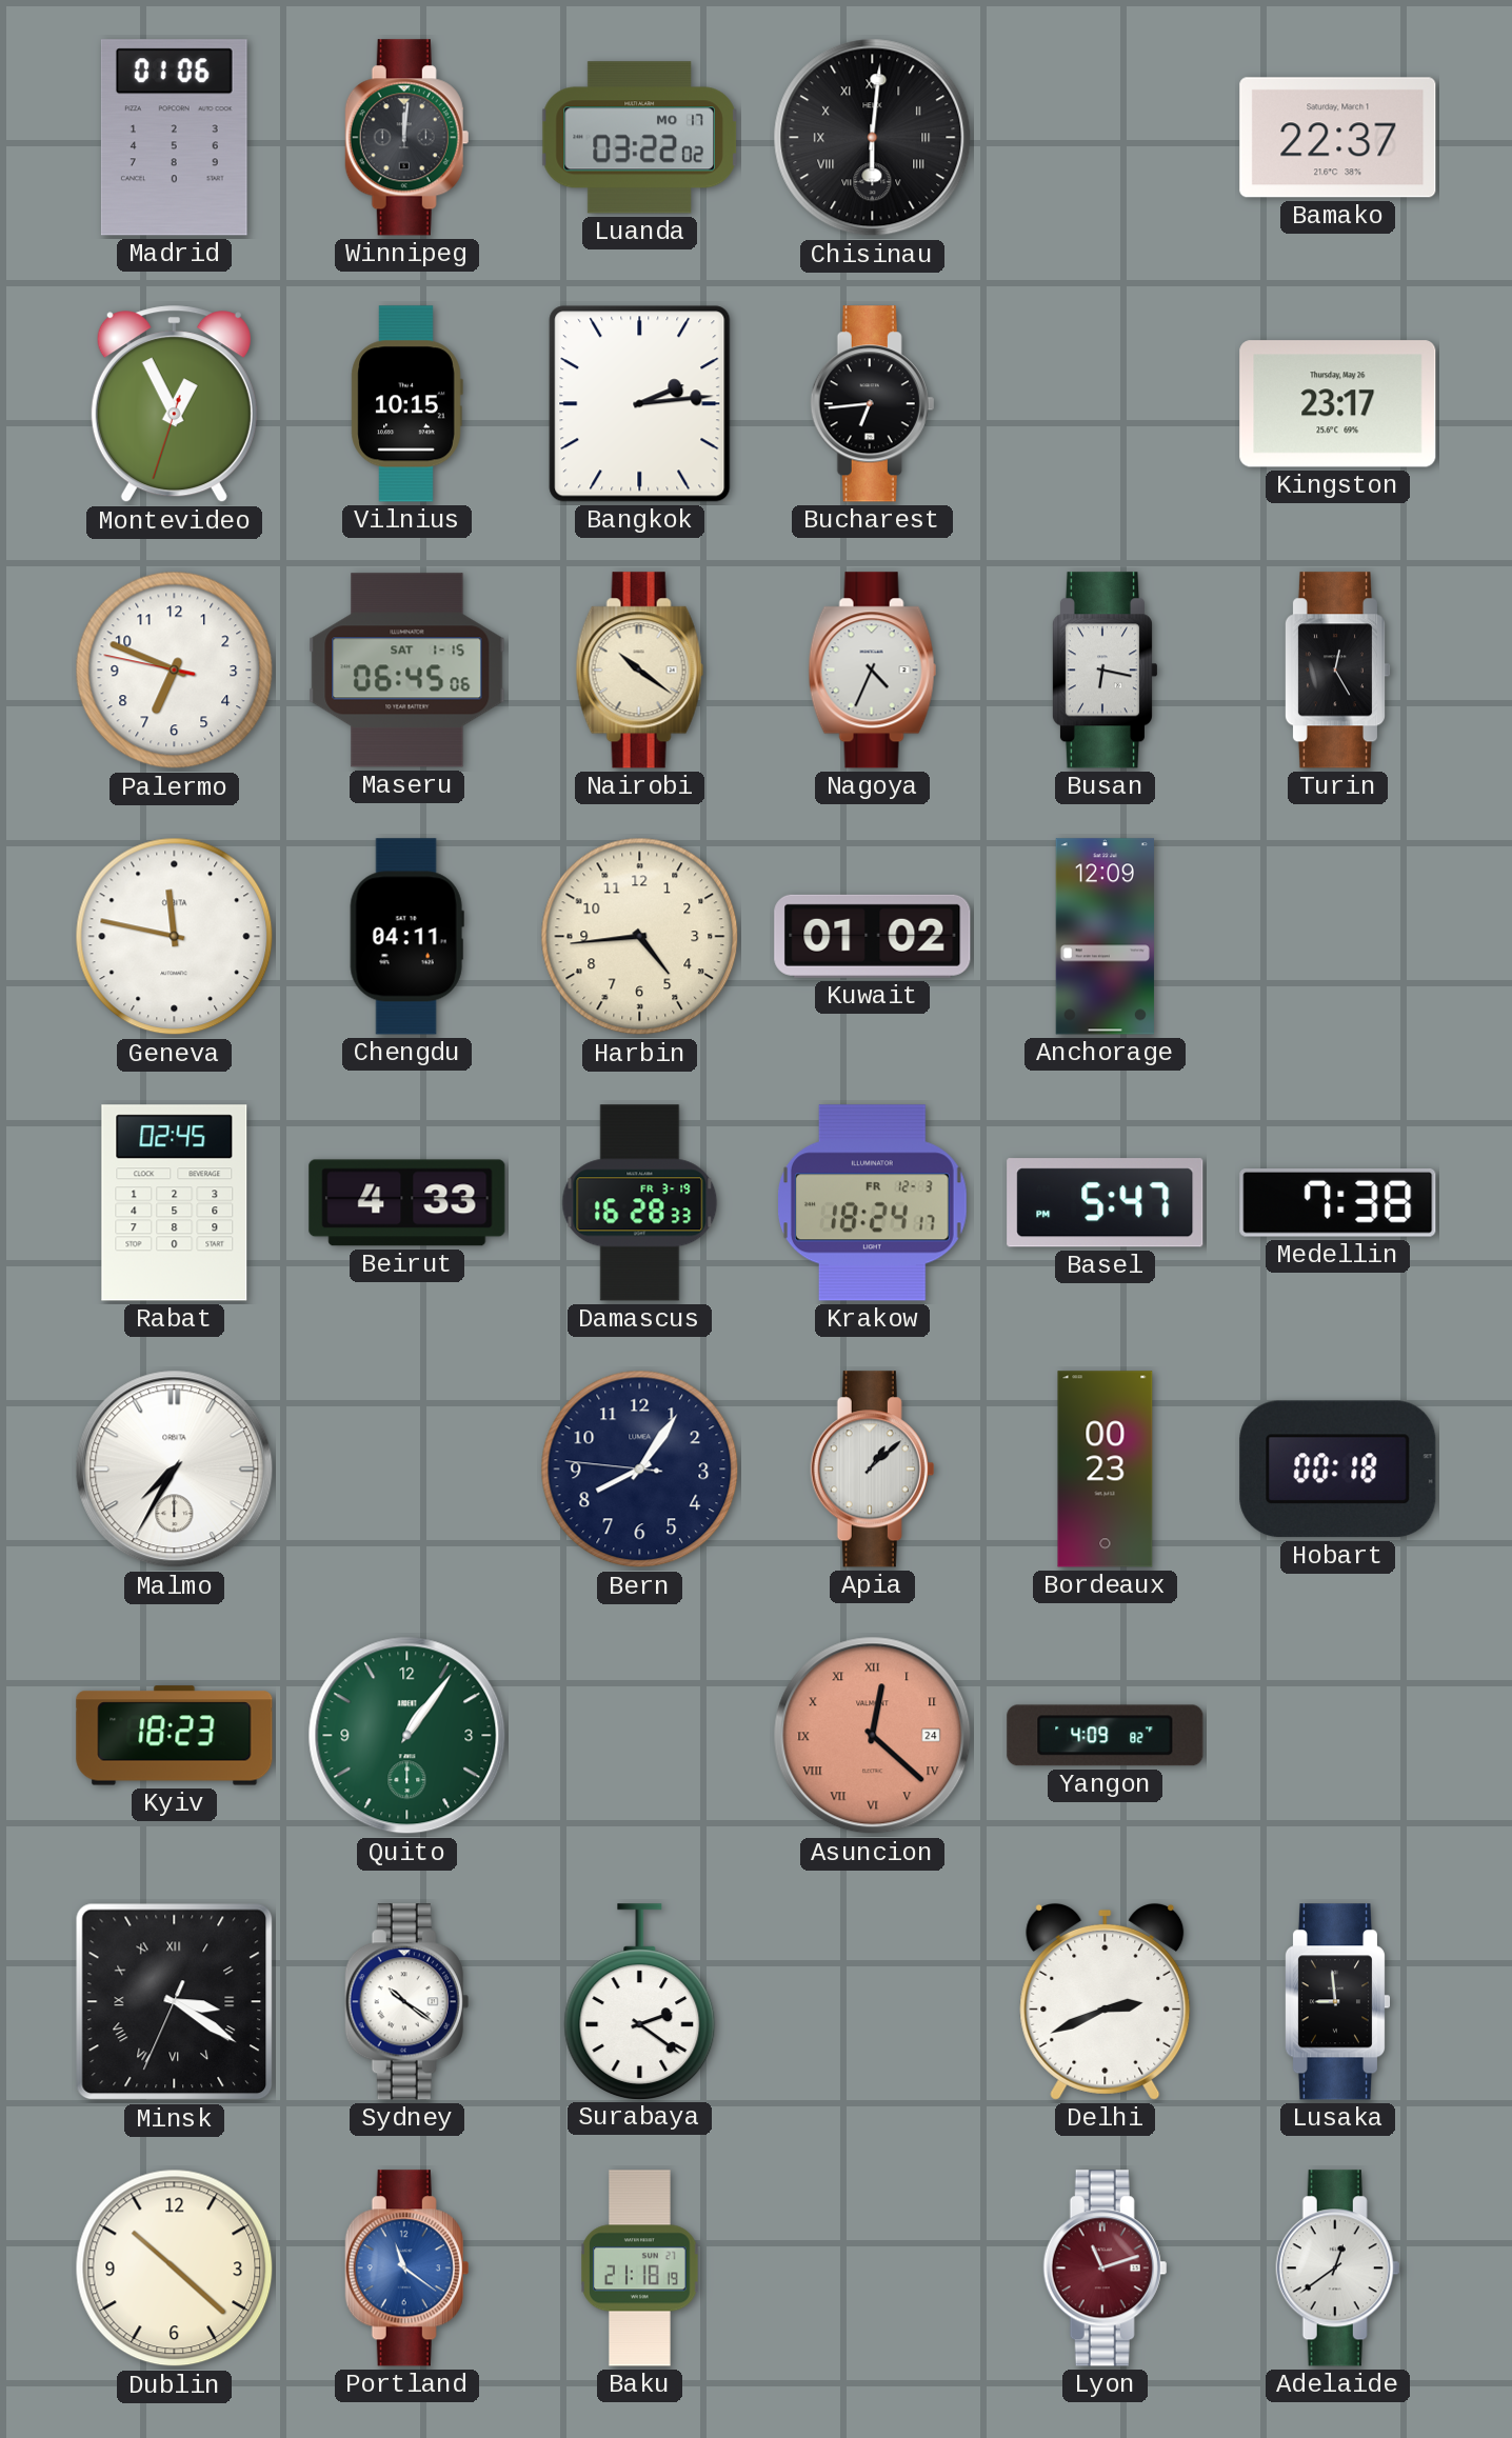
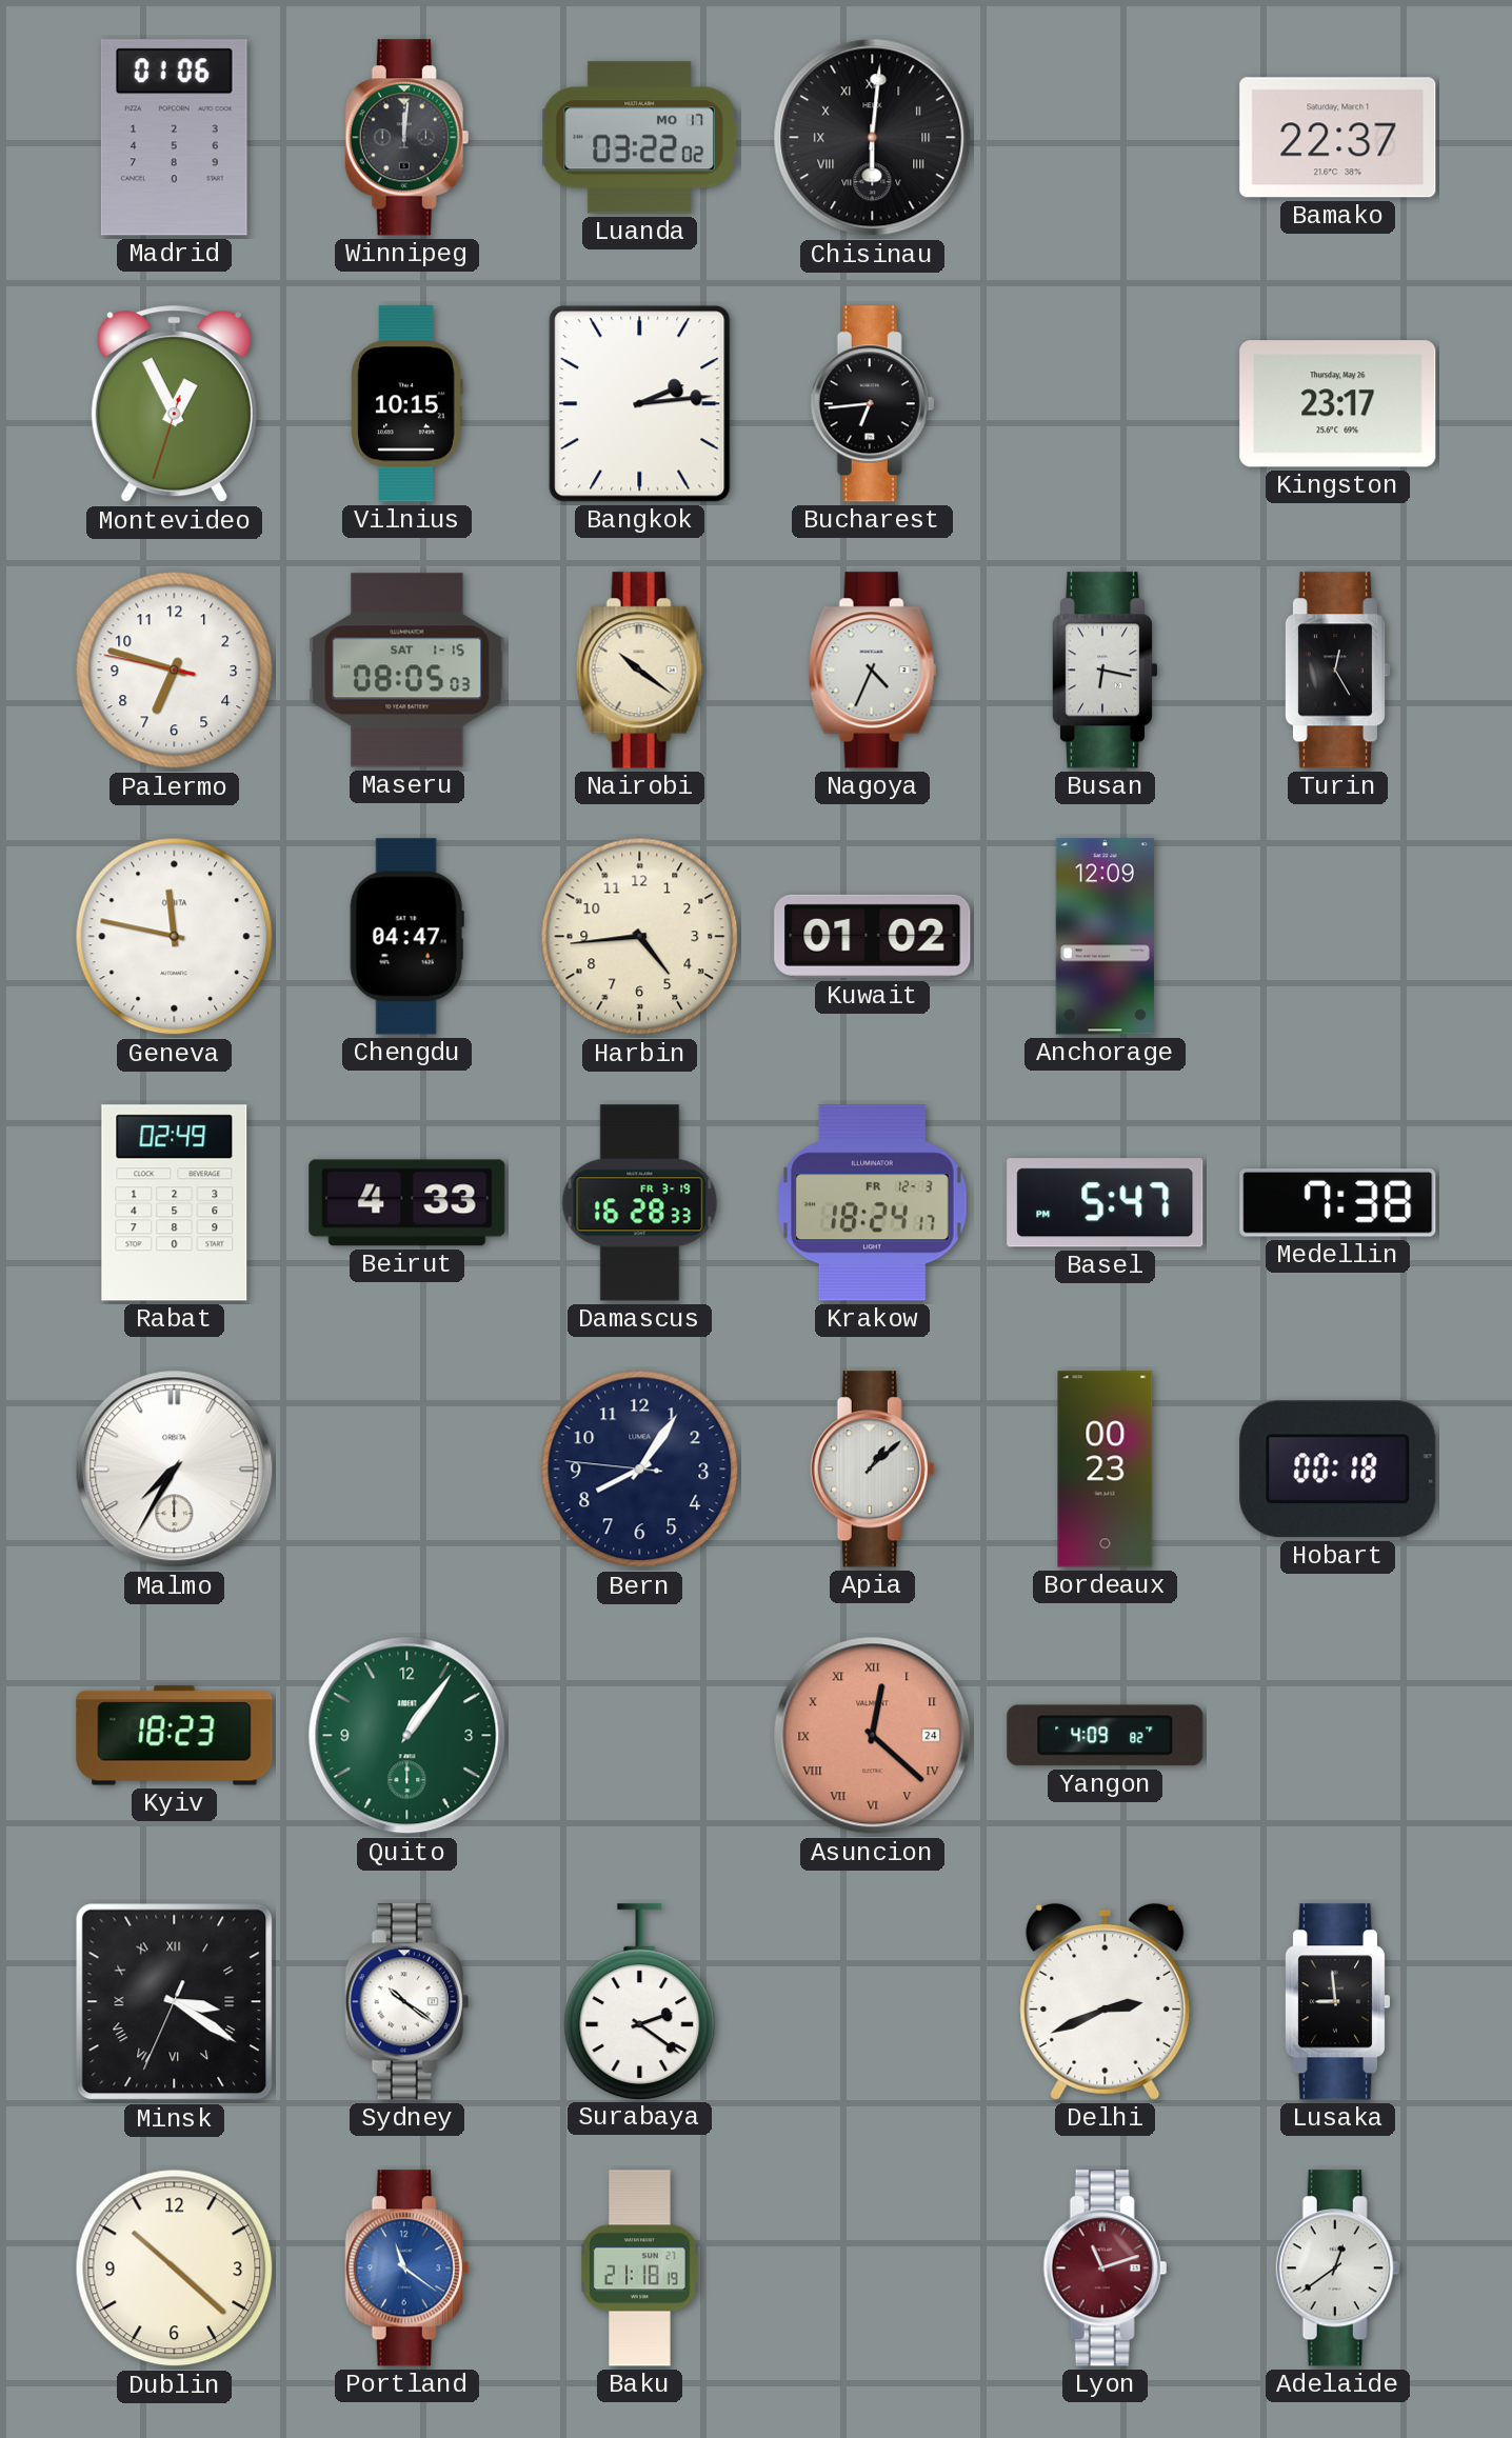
Palermo: 6:48 -> 6:47
Maseru: 06:45 -> 08:05
Chengdu: 04:11 -> 04:47
Rabat: 02:45 -> 02:49
